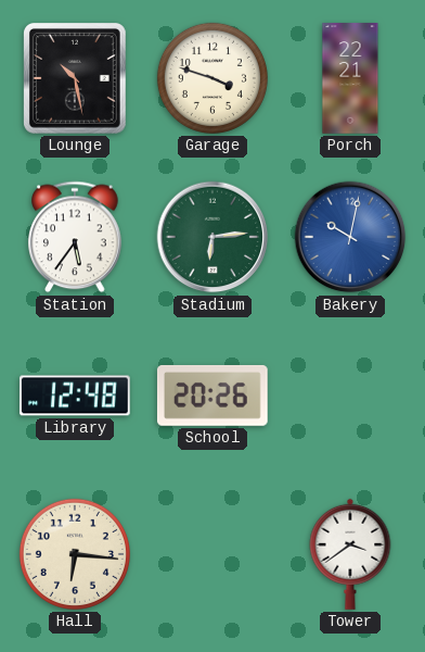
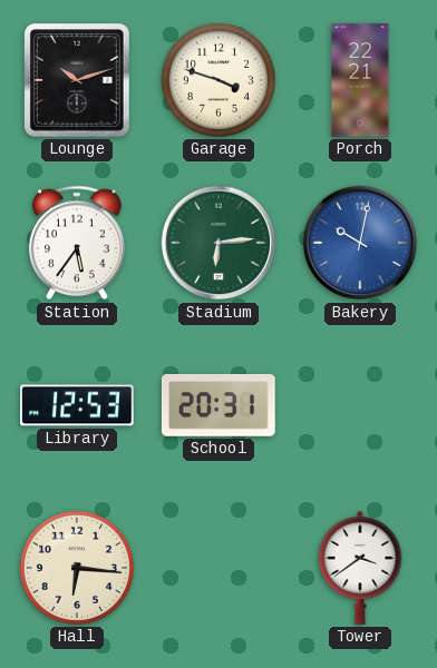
Lounge: 10:28 -> 10:12
Library: 12:48 -> 12:53
School: 20:26 -> 20:31
